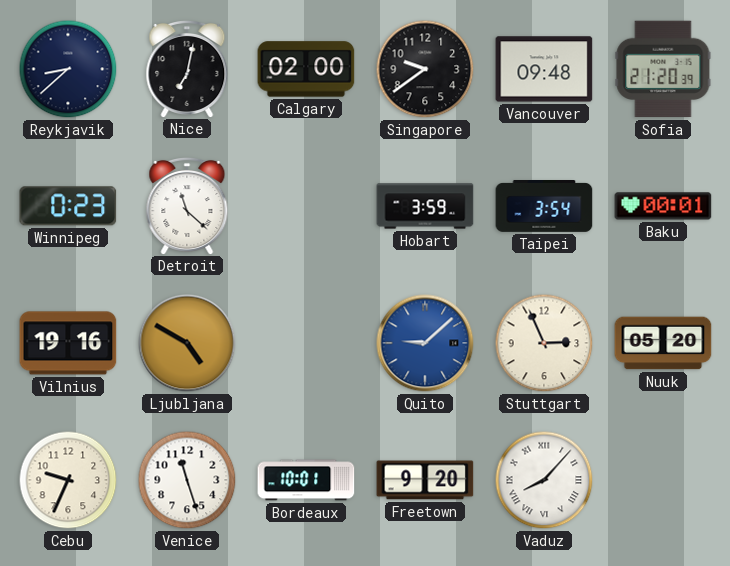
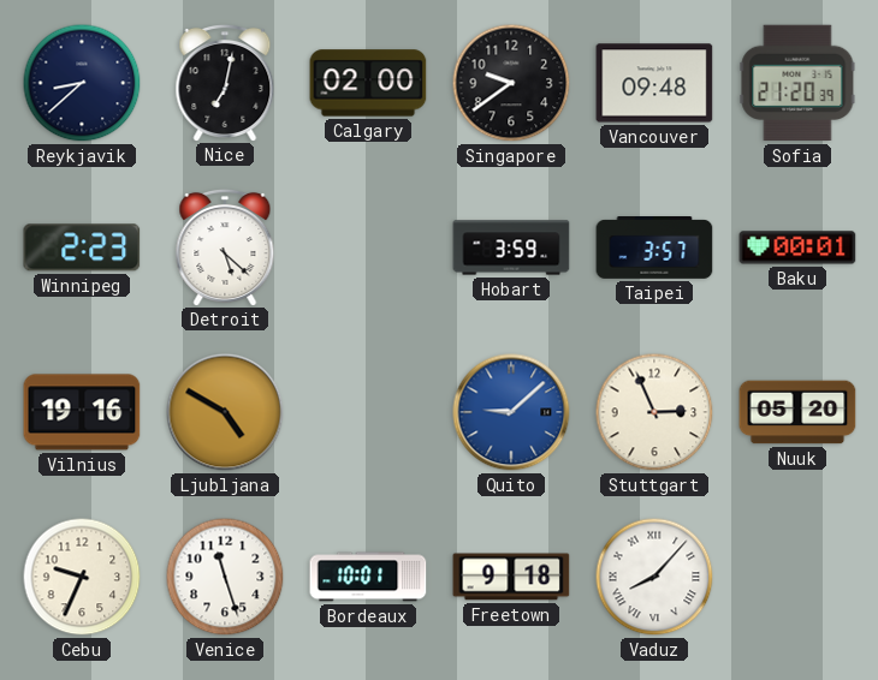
Winnipeg: 0:23 -> 2:23
Detroit: 11:22 -> 5:22
Taipei: 3:54 -> 3:57
Freetown: 9:20 -> 9:18
